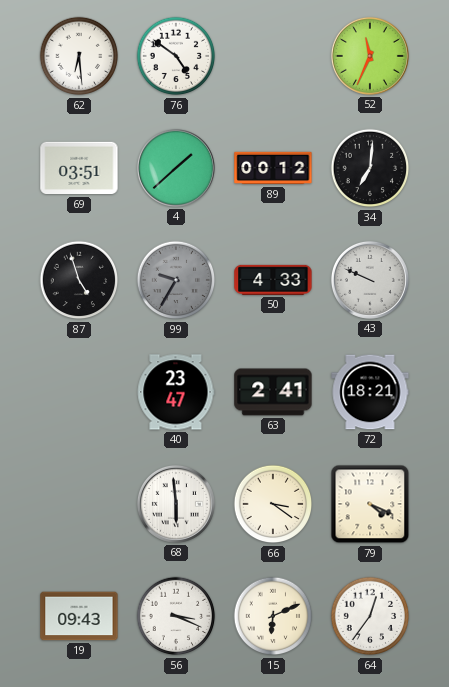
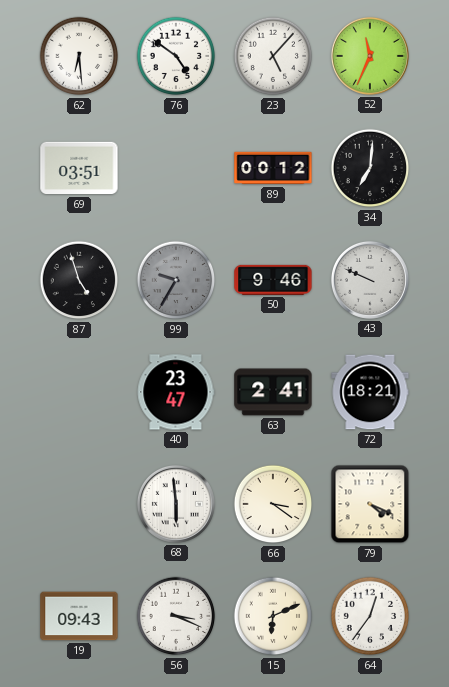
23: none -> 5:07
4: 1:38 -> none
50: 4:33 -> 9:46
